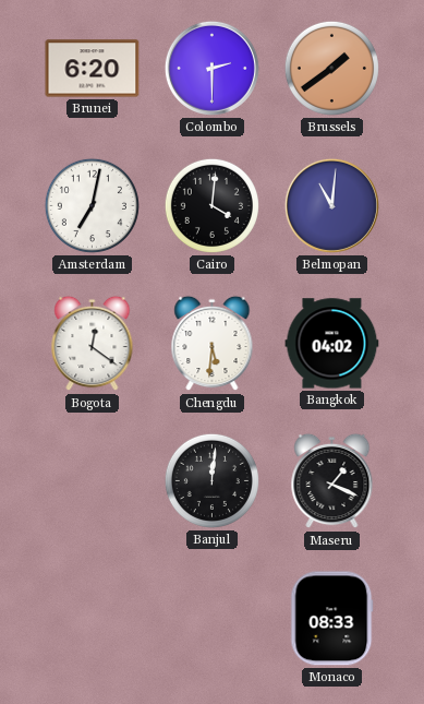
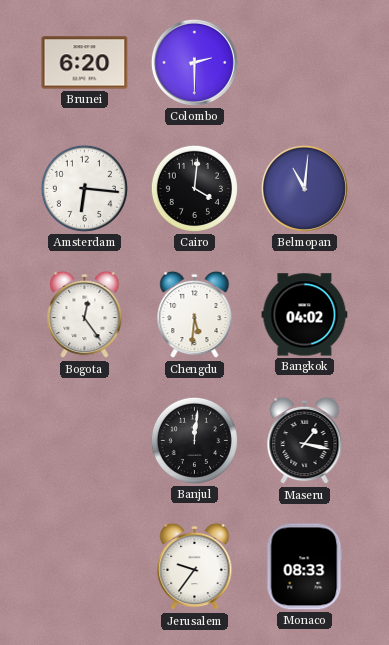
Brussels: 1:39 -> none
Amsterdam: 7:02 -> 6:16
Bogota: 12:21 -> 12:24
Maseru: 1:19 -> 1:17
Jerusalem: none -> 9:36
